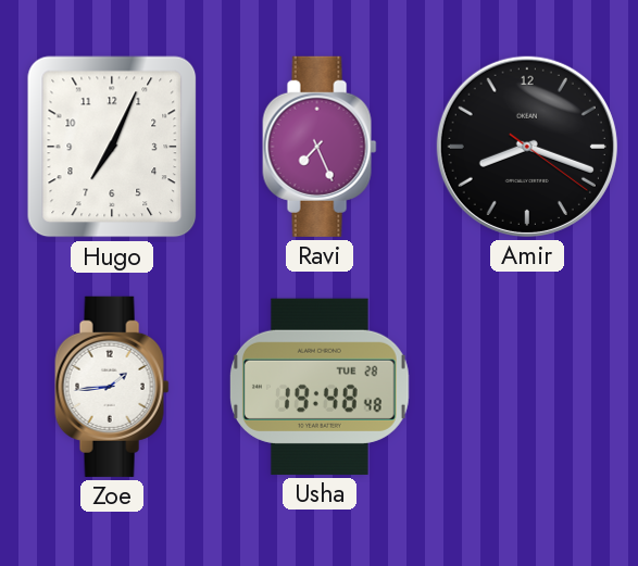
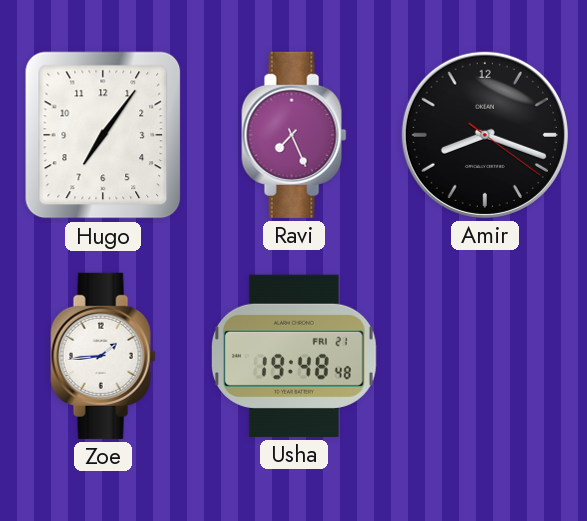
Hugo: 7:04 -> 7:06
Usha date: TUE 28 -> FRI 21
